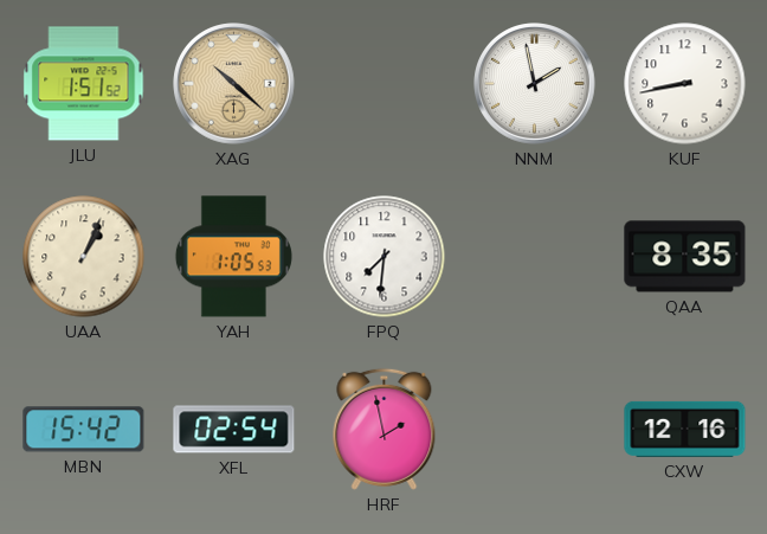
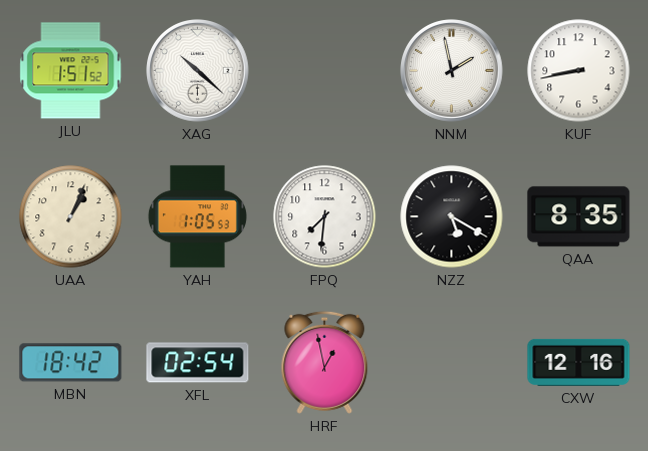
XAG dial: champagne -> white
NZZ: none -> 5:20
MBN: 15:42 -> 18:42
HRF: 1:58 -> 12:58
